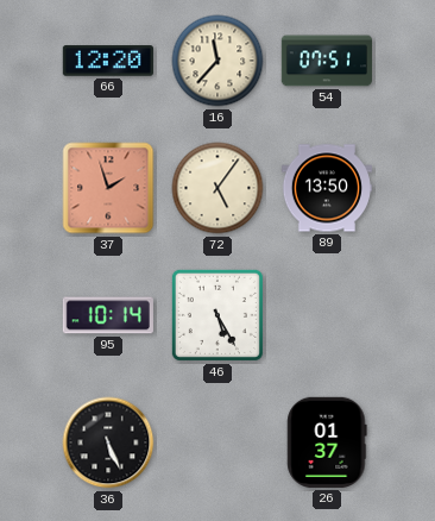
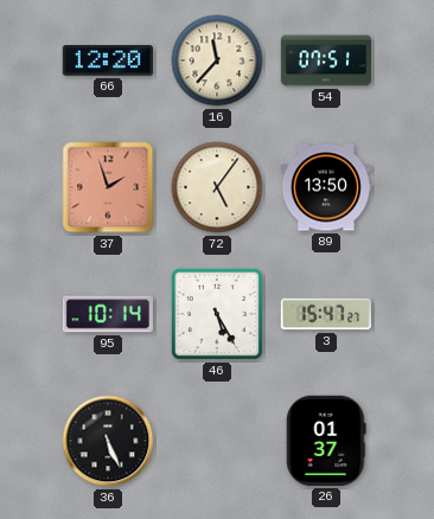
3: none -> 15:47
